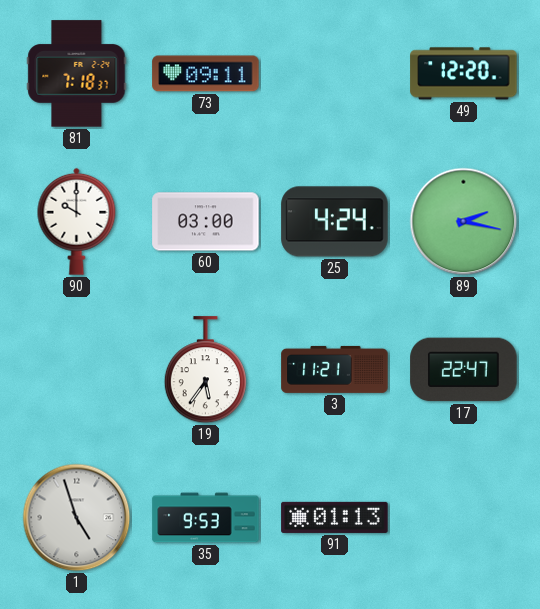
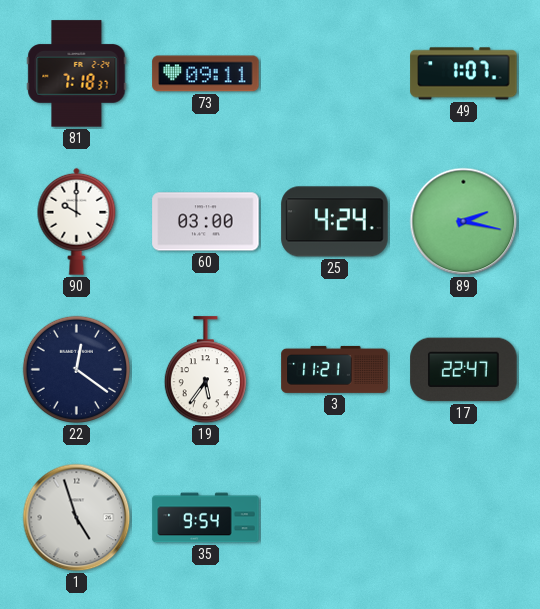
49: 12:20 -> 1:07
22: none -> 12:21
35: 9:53 -> 9:54
91: 01:13 -> none
